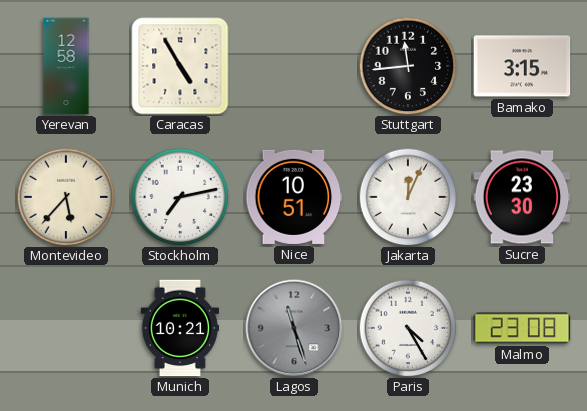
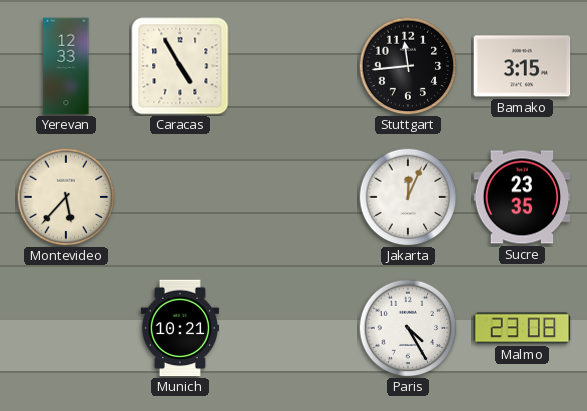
Yerevan: 12:58 -> 12:33
Stockholm: 7:13 -> none
Nice: 10:51 -> none
Sucre: 23:30 -> 23:35
Lagos: 11:27 -> none
